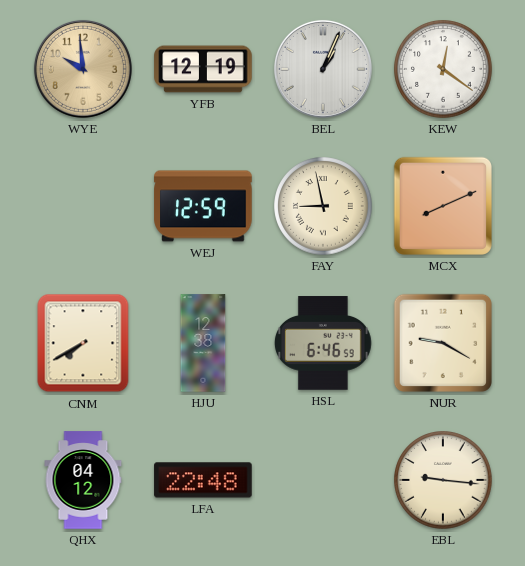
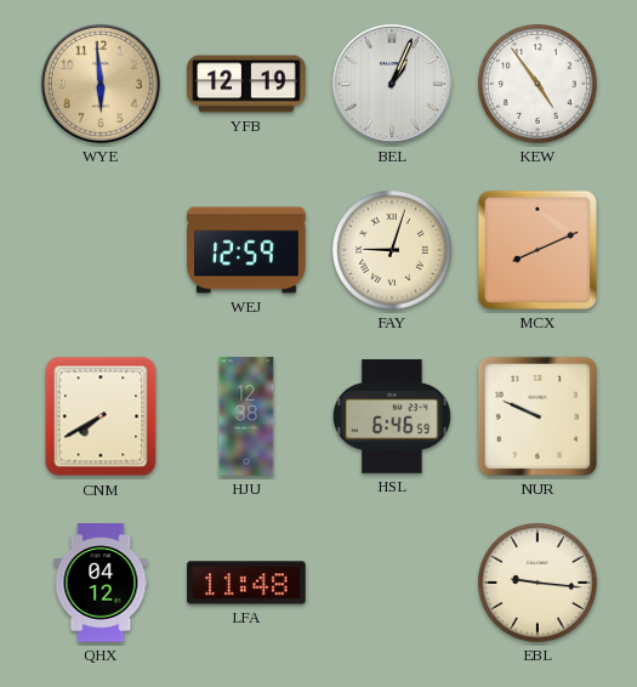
WYE: 9:59 -> 5:59
KEW: 12:21 -> 4:54
FAY: 8:58 -> 9:03
NUR: 9:20 -> 9:49
LFA: 22:48 -> 11:48
